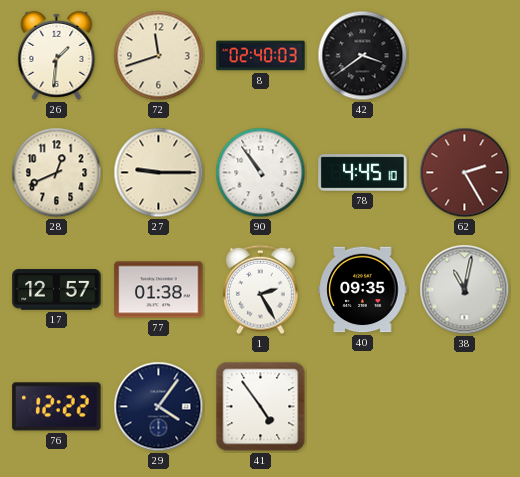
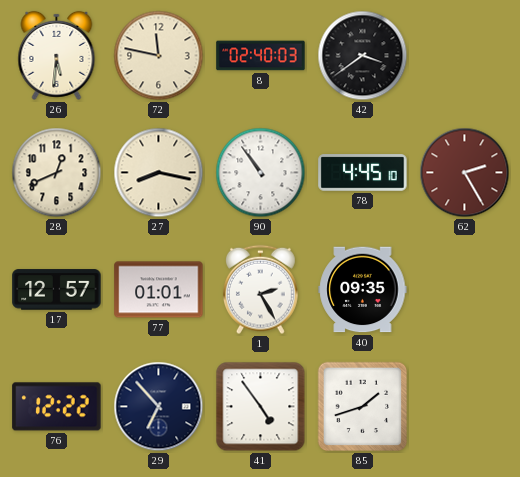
26: 1:31 -> 5:31
72: 11:42 -> 11:47
27: 9:15 -> 8:17
77: 01:38 -> 01:01
38: 11:02 -> none
29: 4:06 -> 6:53
85: none -> 1:42
